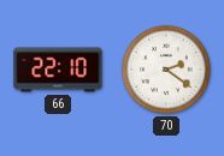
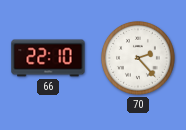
70: 2:21 -> 2:23
